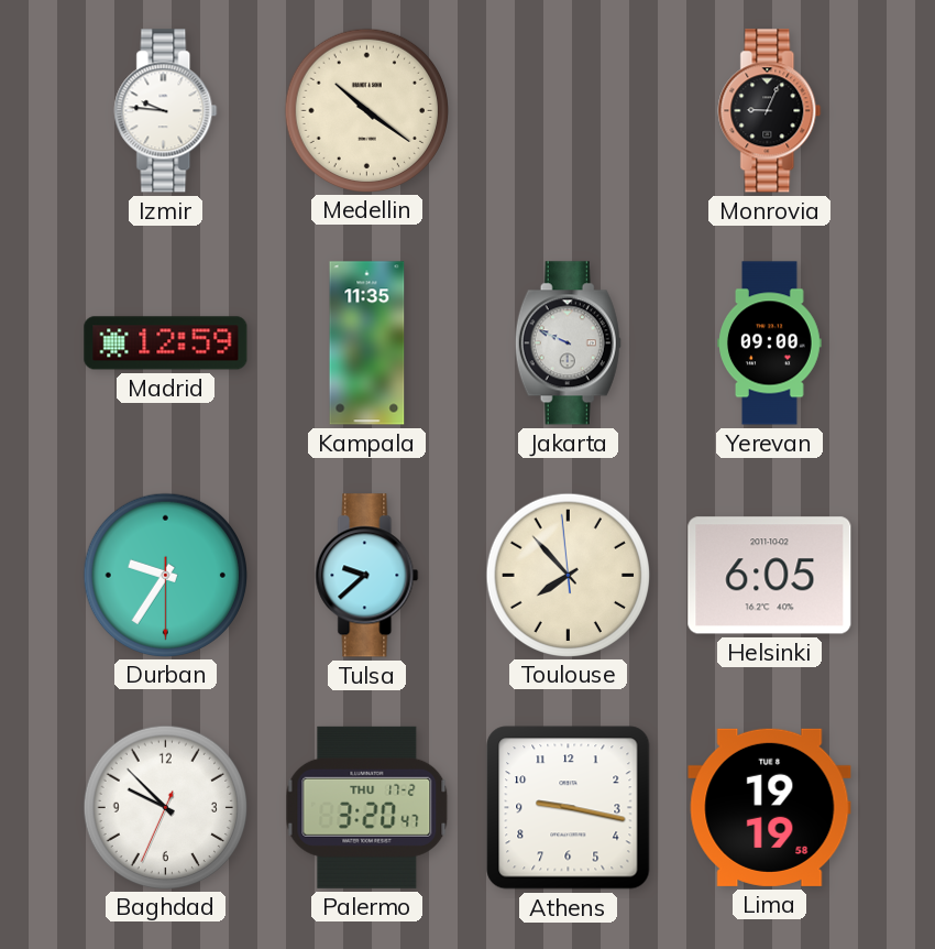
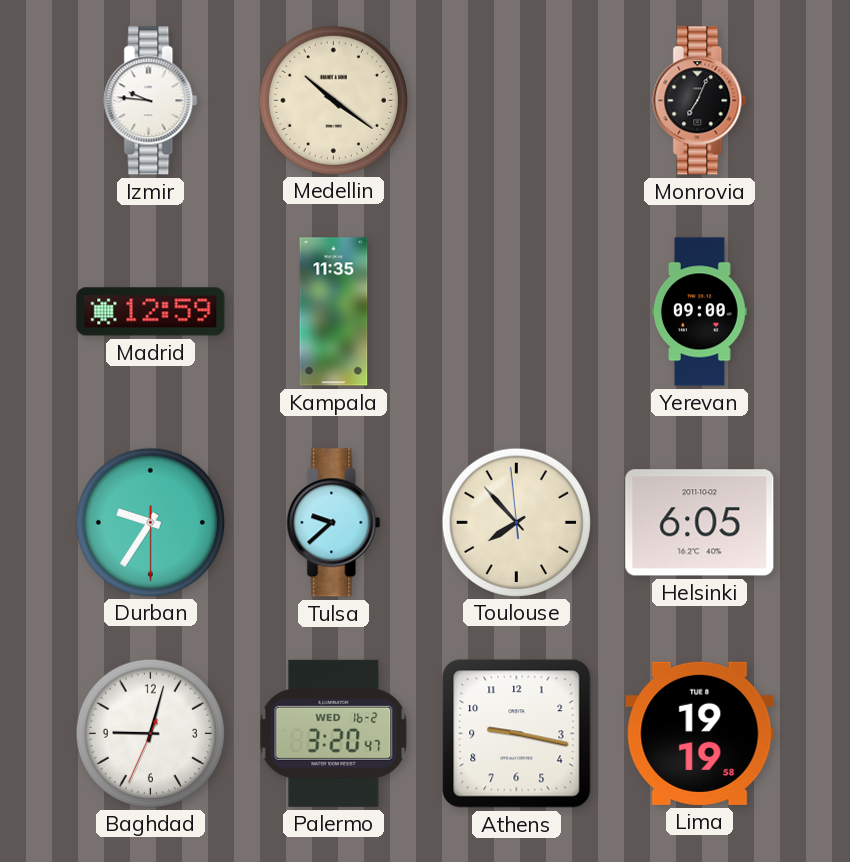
Monrovia: 9:04 -> 7:04
Jakarta: 9:49 -> none
Baghdad: 9:52 -> 9:02
Palermo date: THU 17-2 -> WED 16-2
